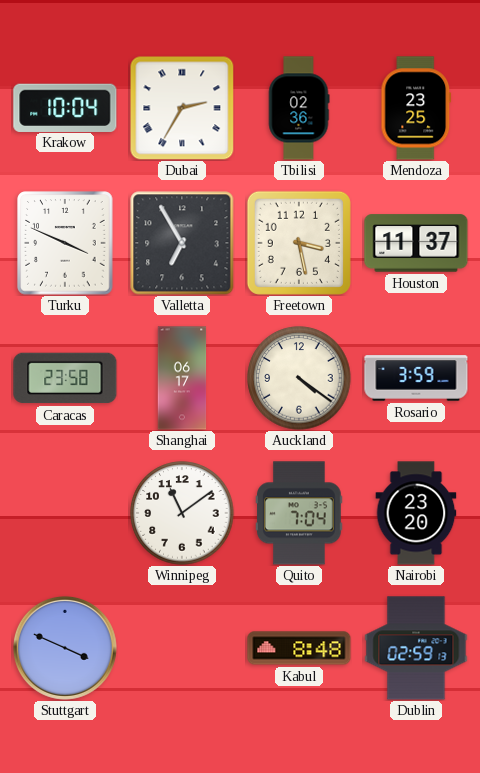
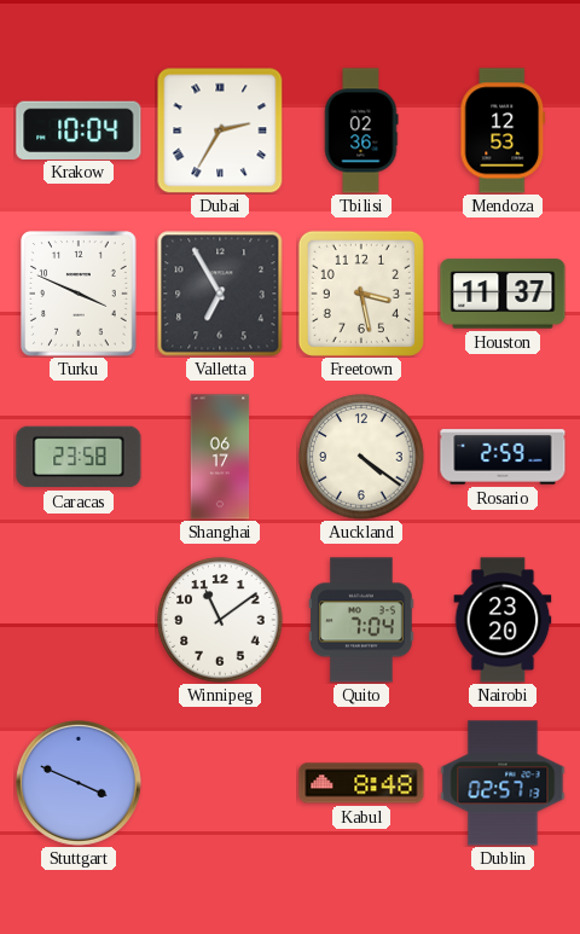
Mendoza: 23:25 -> 12:53
Rosario: 3:59 -> 2:59
Dublin: 02:59 -> 02:57
